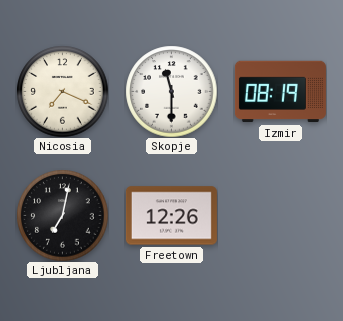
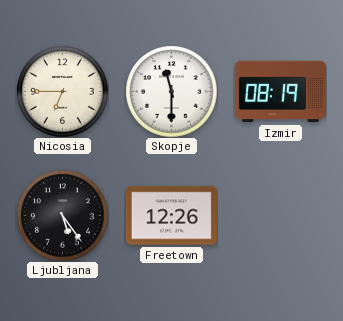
Nicosia: 7:19 -> 6:45
Ljubljana: 7:02 -> 5:24
